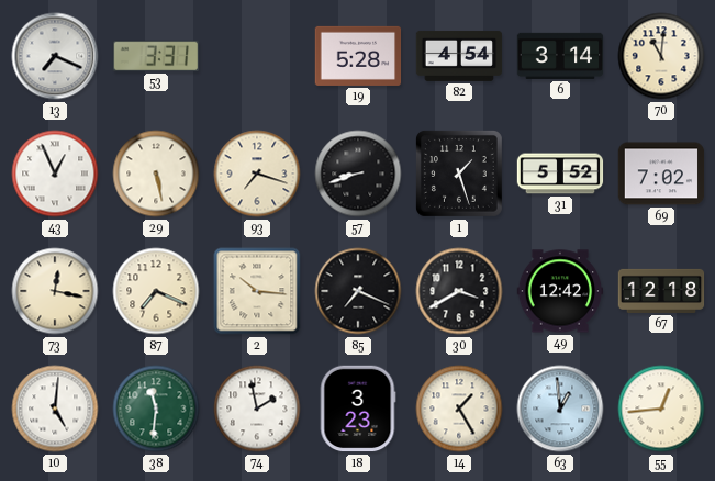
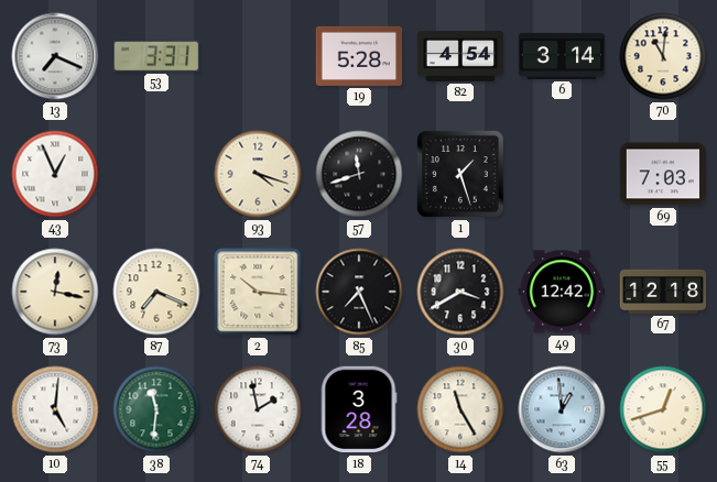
29: 5:28 -> none
93: 7:18 -> 4:18
57: 8:42 -> 11:42
31: 5:52 -> none
69: 7:02 -> 7:03
85: 7:19 -> 7:26
18: 3:23 -> 3:28
14: 1:25 -> 11:25
55: 12:44 -> 12:42
